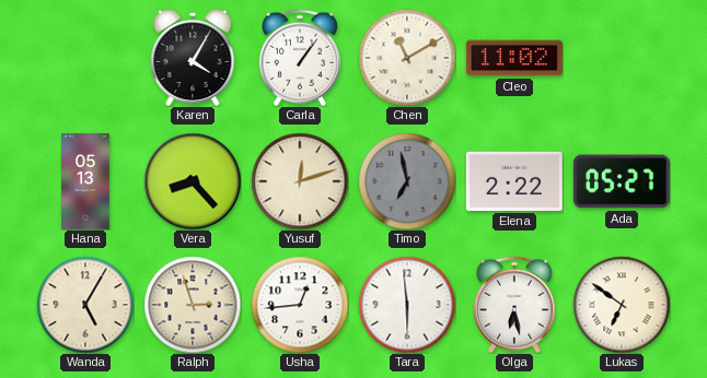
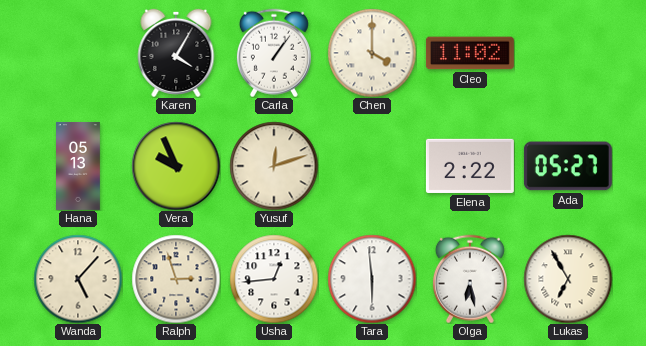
Chen: 11:10 -> 4:00
Vera: 8:23 -> 9:56
Timo: 6:58 -> none
Wanda: 5:05 -> 5:07
Lukas: 6:51 -> 6:55
